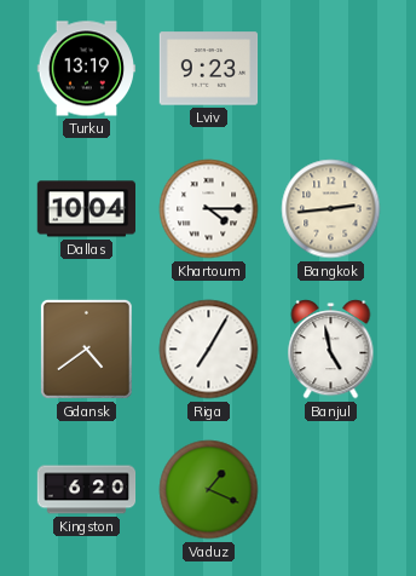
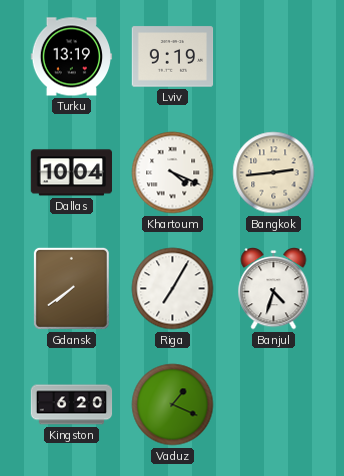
Lviv: 9:23 -> 9:19
Khartoum: 4:15 -> 4:19
Gdansk: 4:39 -> 7:39
Banjul: 4:58 -> 4:33
